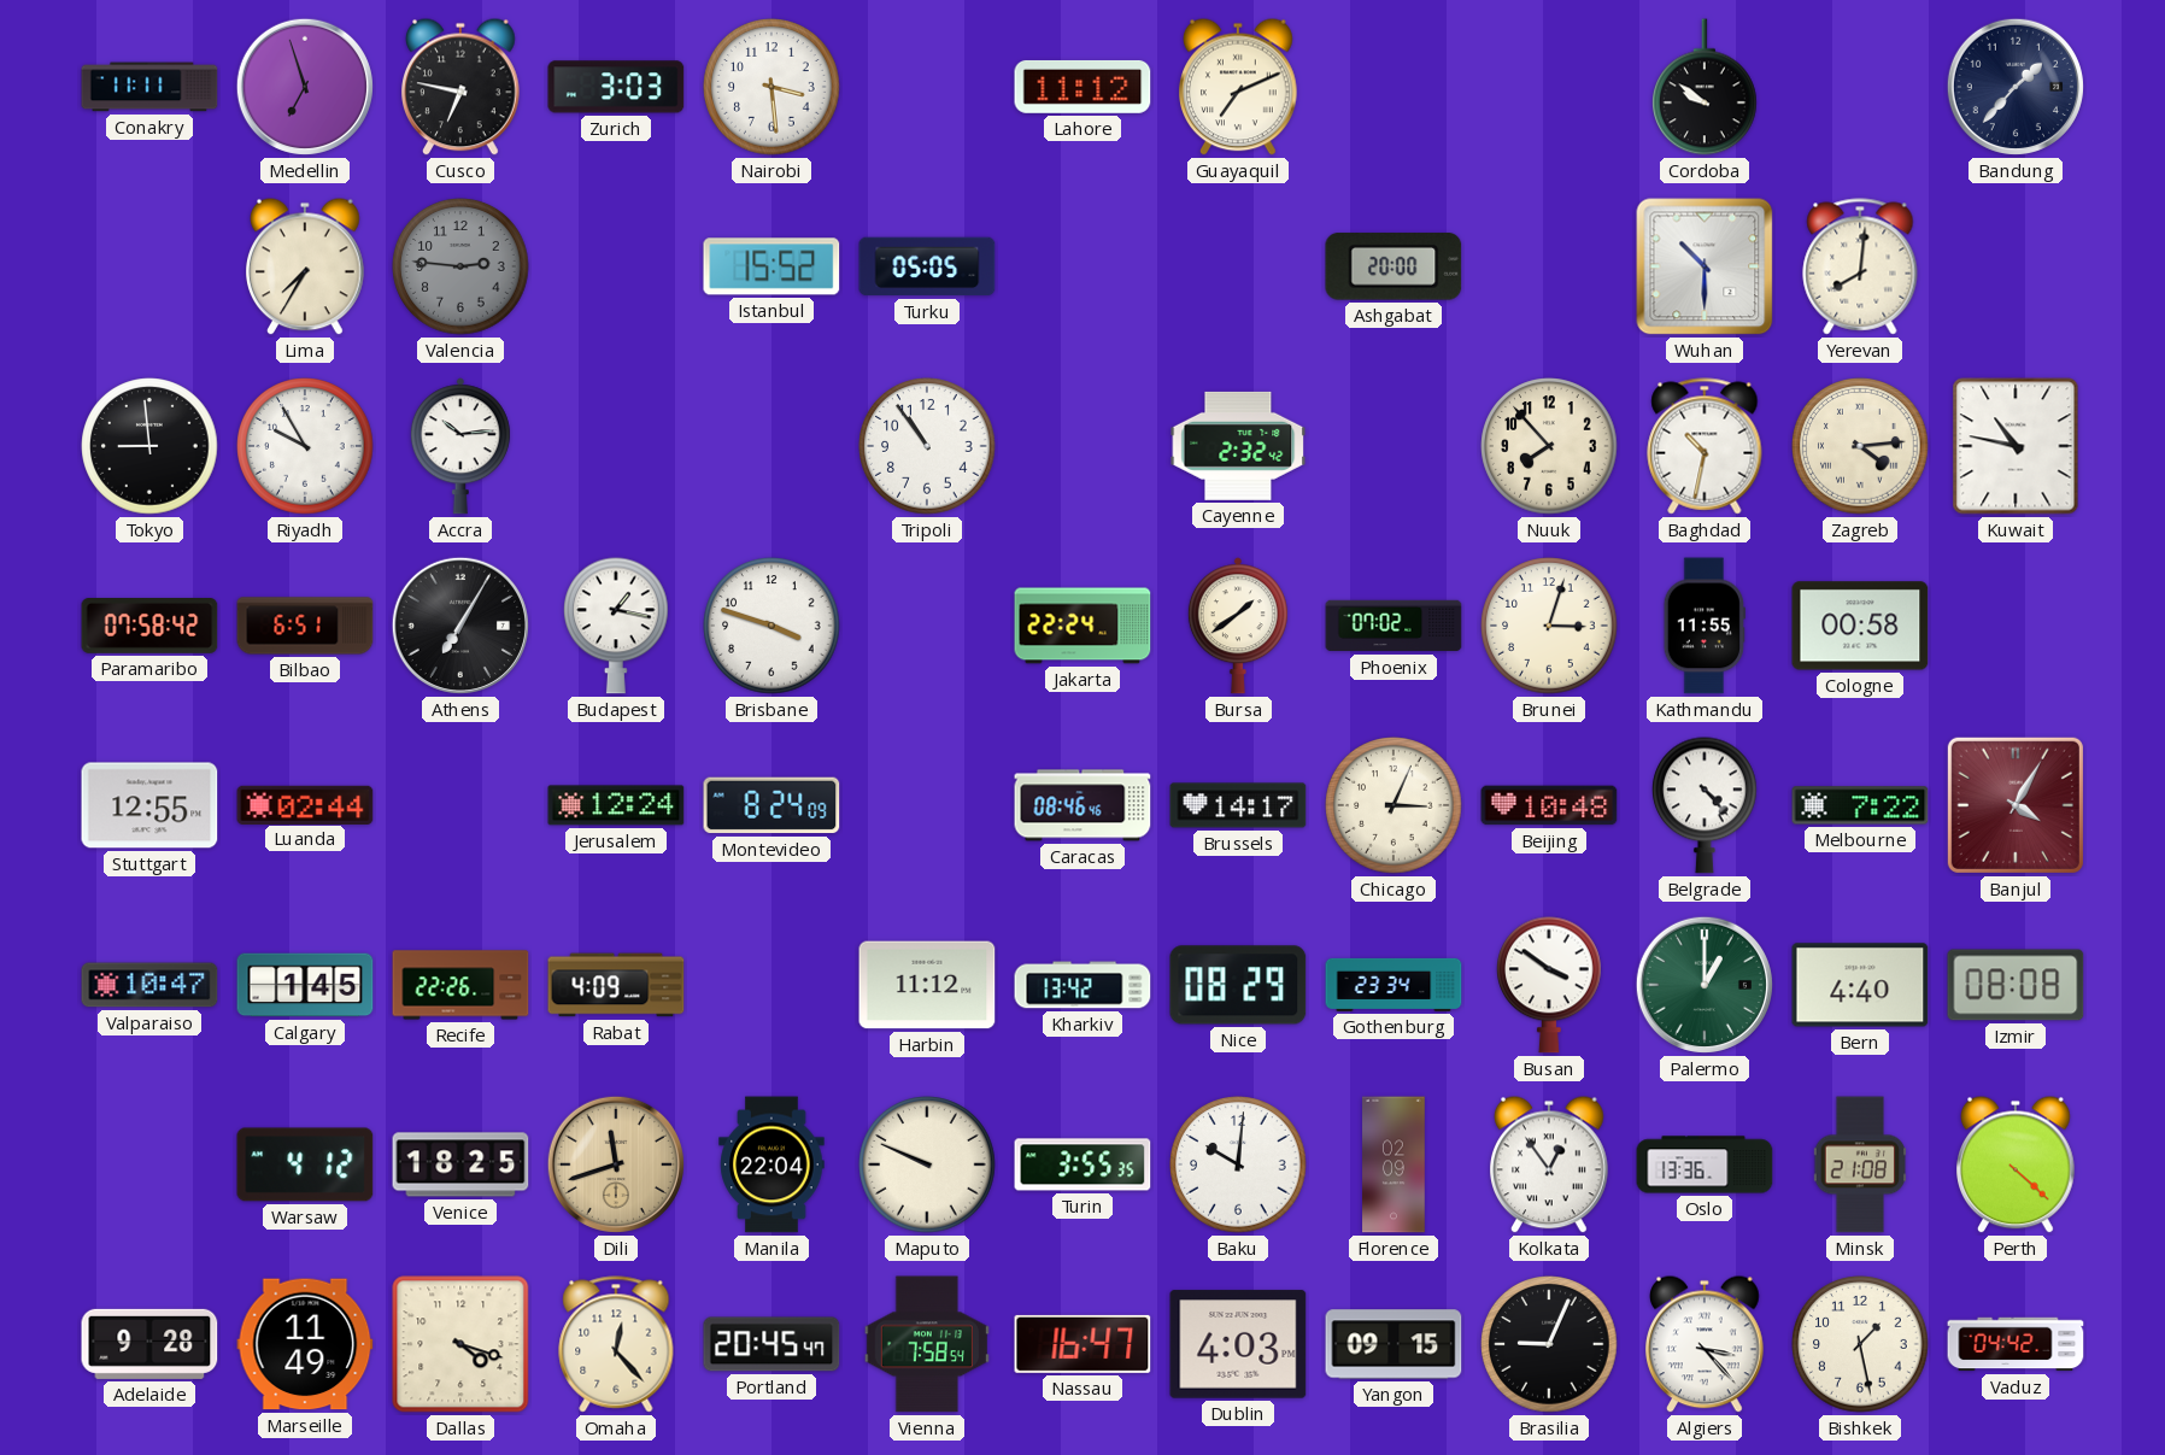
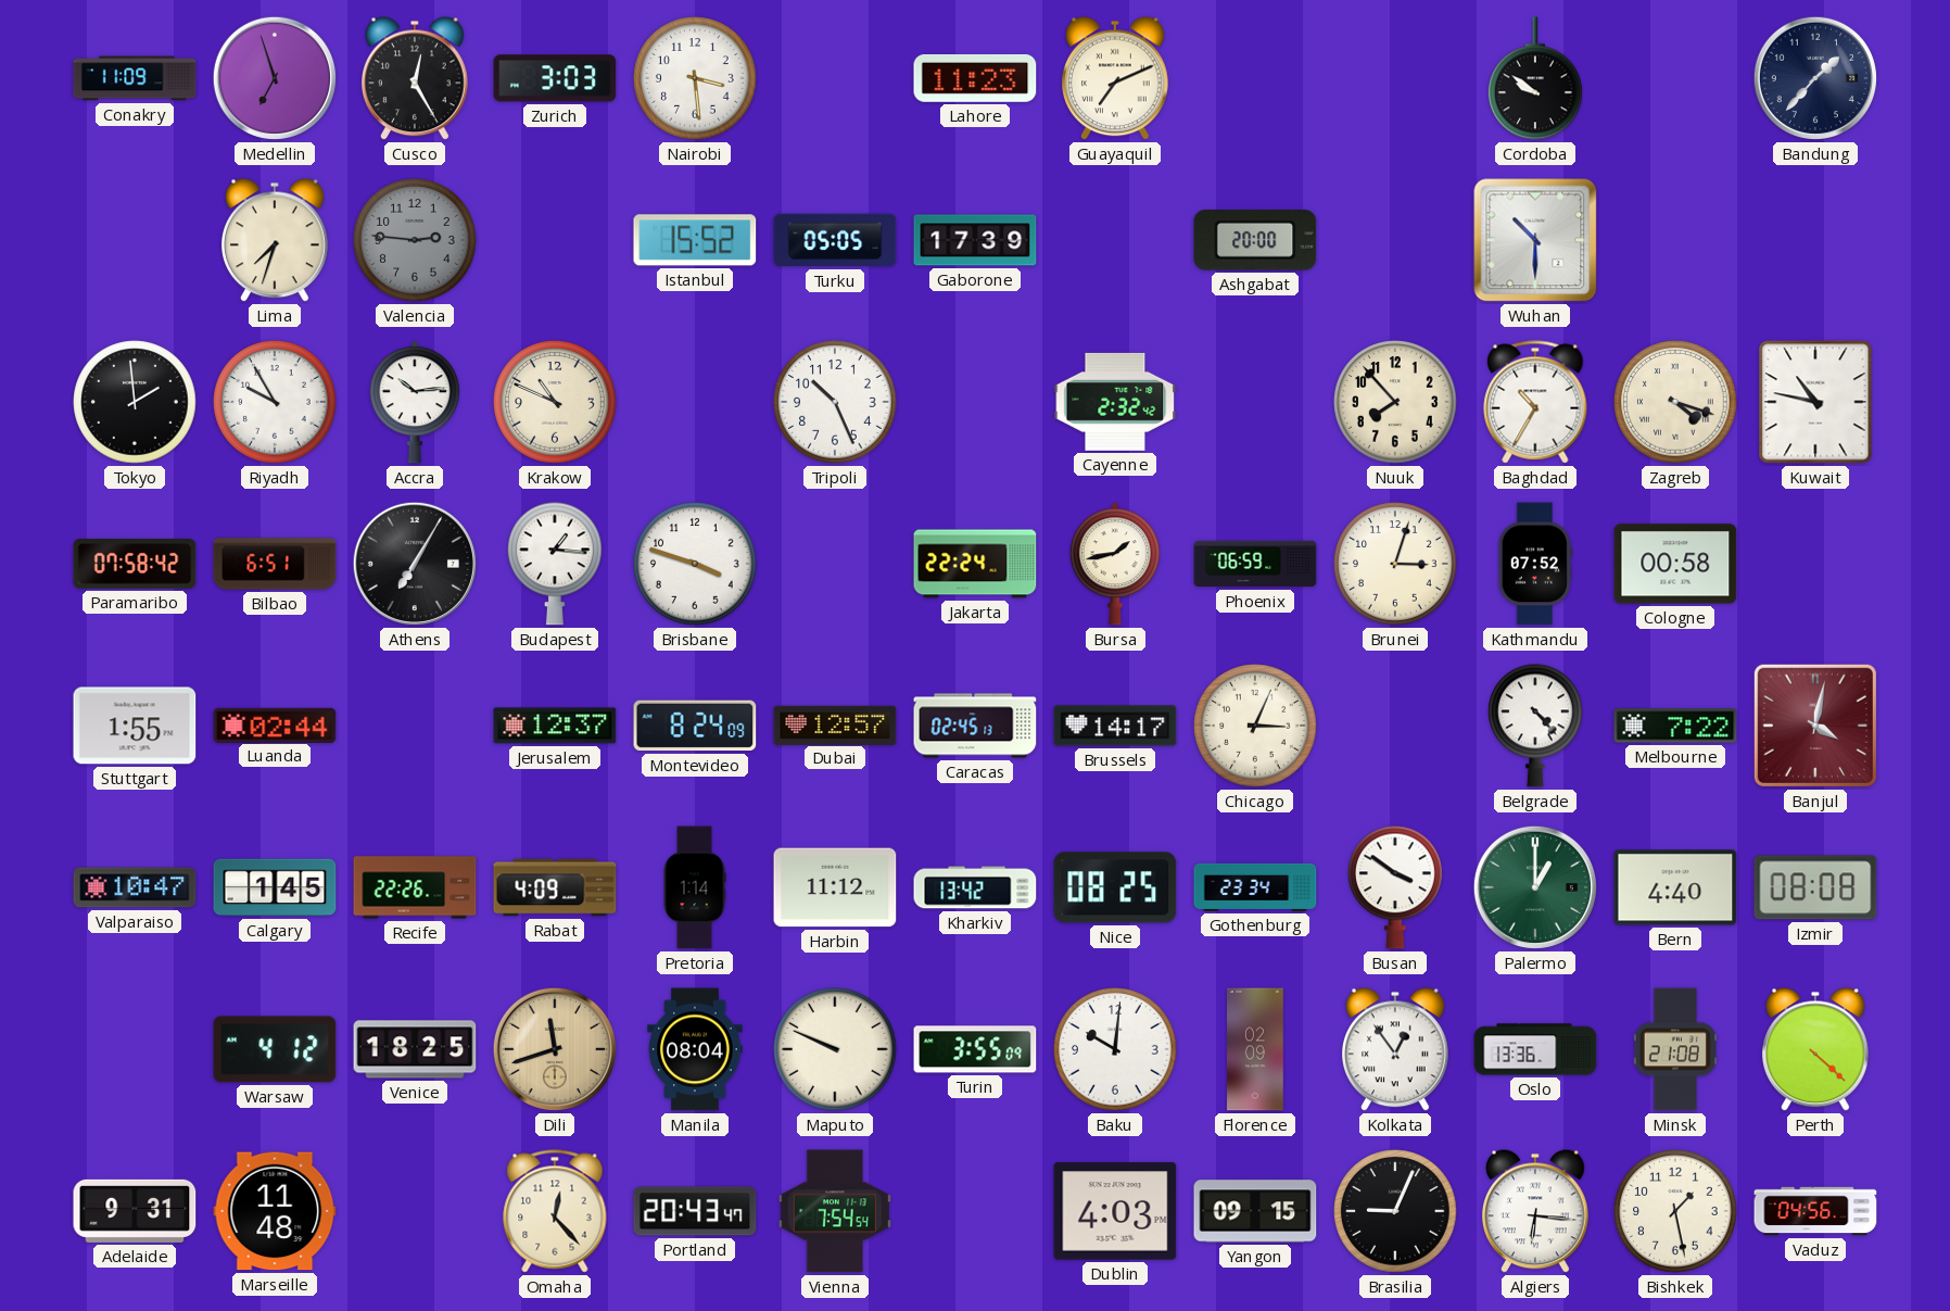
Conakry: 11:11 -> 11:09
Cusco: 6:47 -> 12:25
Lahore: 11:12 -> 11:23
Lima: 7:35 -> 7:33
Gaborone: none -> 17:39
Yerevan: 8:01 -> none
Tokyo: 8:59 -> 1:59
Krakow: none -> 10:49
Tripoli: 10:54 -> 10:26
Baghdad: 10:32 -> 10:35
Zagreb: 4:14 -> 4:18
Budapest: 1:17 -> 1:16
Bursa: 1:39 -> 1:43
Phoenix: 07:02 -> 06:59
Kathmandu: 11:55 -> 07:52
Stuttgart: 12:55 -> 1:55
Jerusalem: 12:24 -> 12:37
Dubai: none -> 12:57
Caracas: 08:46 -> 02:45
Beijing: 10:48 -> none
Banjul: 4:05 -> 4:02
Pretoria: none -> 1:14
Nice: 08:29 -> 08:25
Manila: 22:04 -> 08:04
Turin: 3:55:35 -> 3:55:09
Adelaide: 9:28 -> 9:31
Marseille: 11:49 -> 11:48
Dallas: 4:18 -> none
Portland: 20:45 -> 20:43
Vienna: 7:58 -> 7:54
Nassau: 16:47 -> none
Algiers: 3:23 -> 6:16
Vaduz: 04:42 -> 04:56
